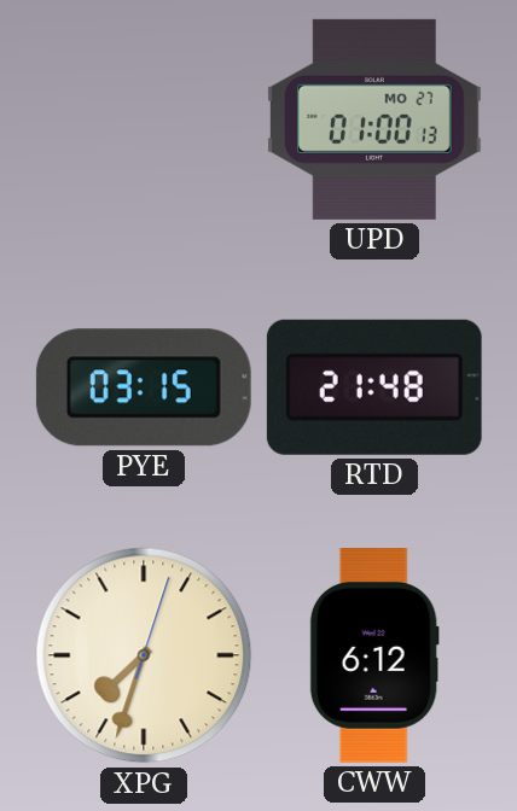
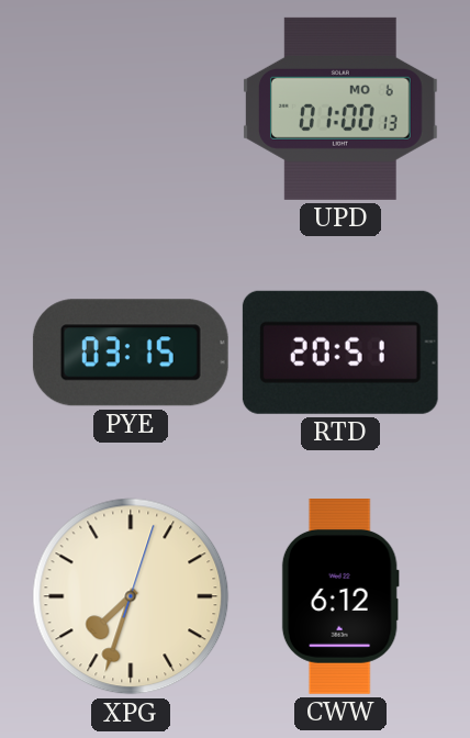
UPD date: MO 27 -> MO 6
RTD: 21:48 -> 20:51
